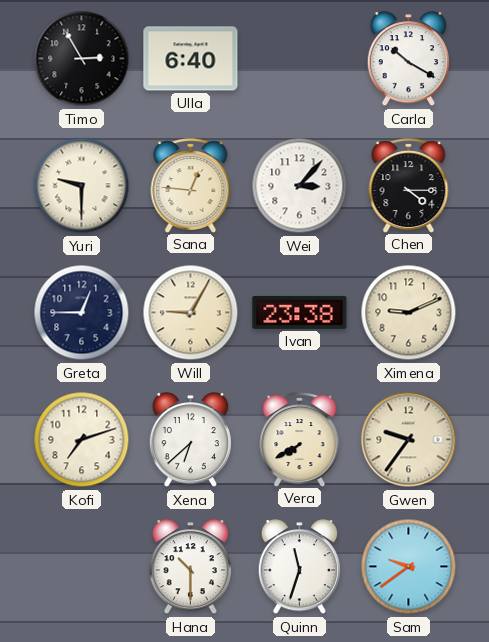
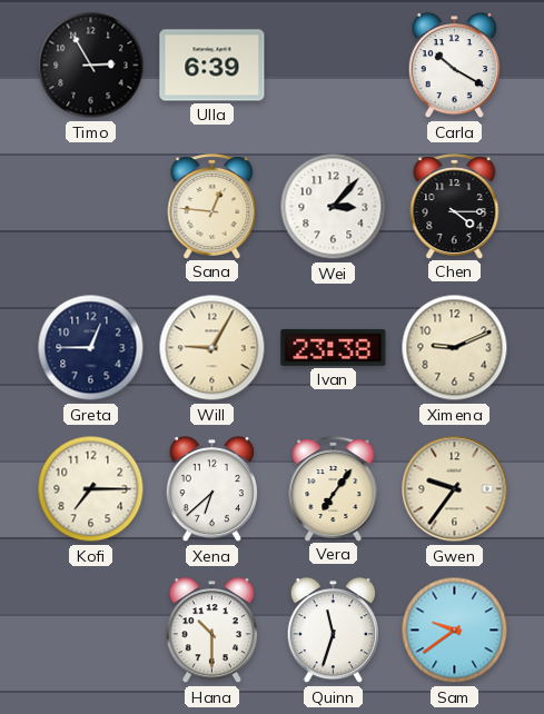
Ulla: 6:40 -> 6:39
Yuri: 9:30 -> none
Kofi: 7:12 -> 7:15
Vera: 7:40 -> 7:06
